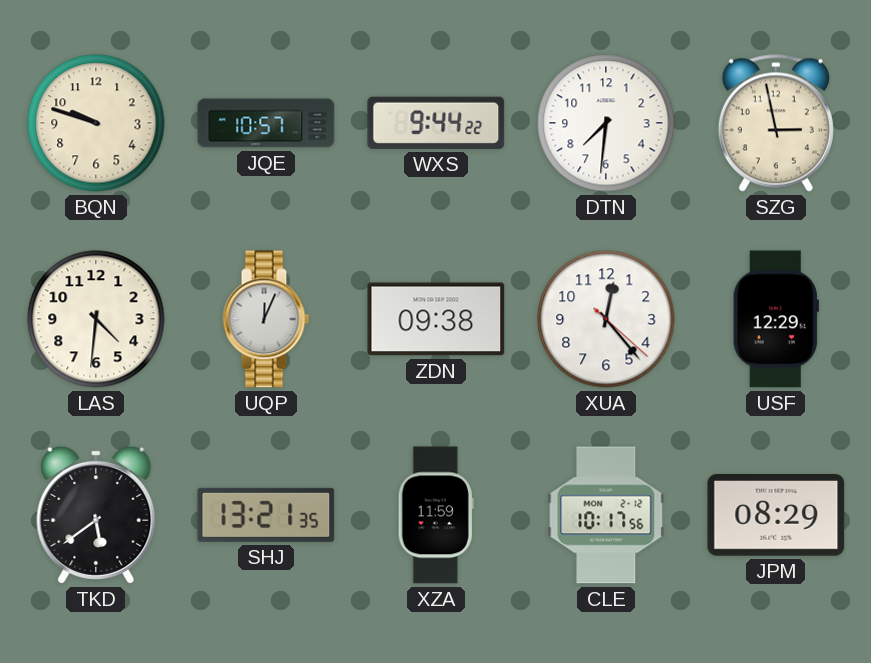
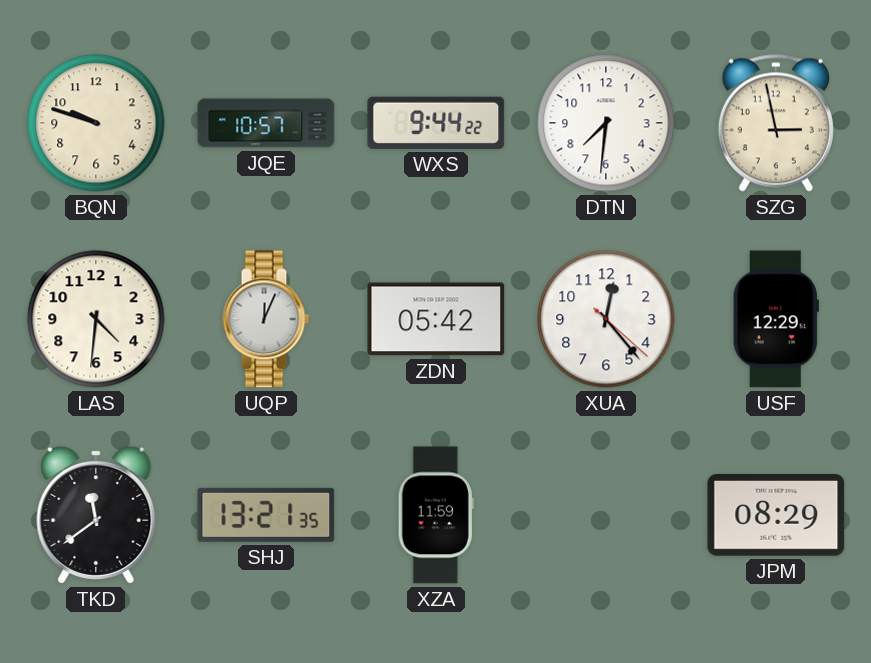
ZDN: 09:38 -> 05:42
TKD: 5:39 -> 11:39
CLE: 10:17 -> none
